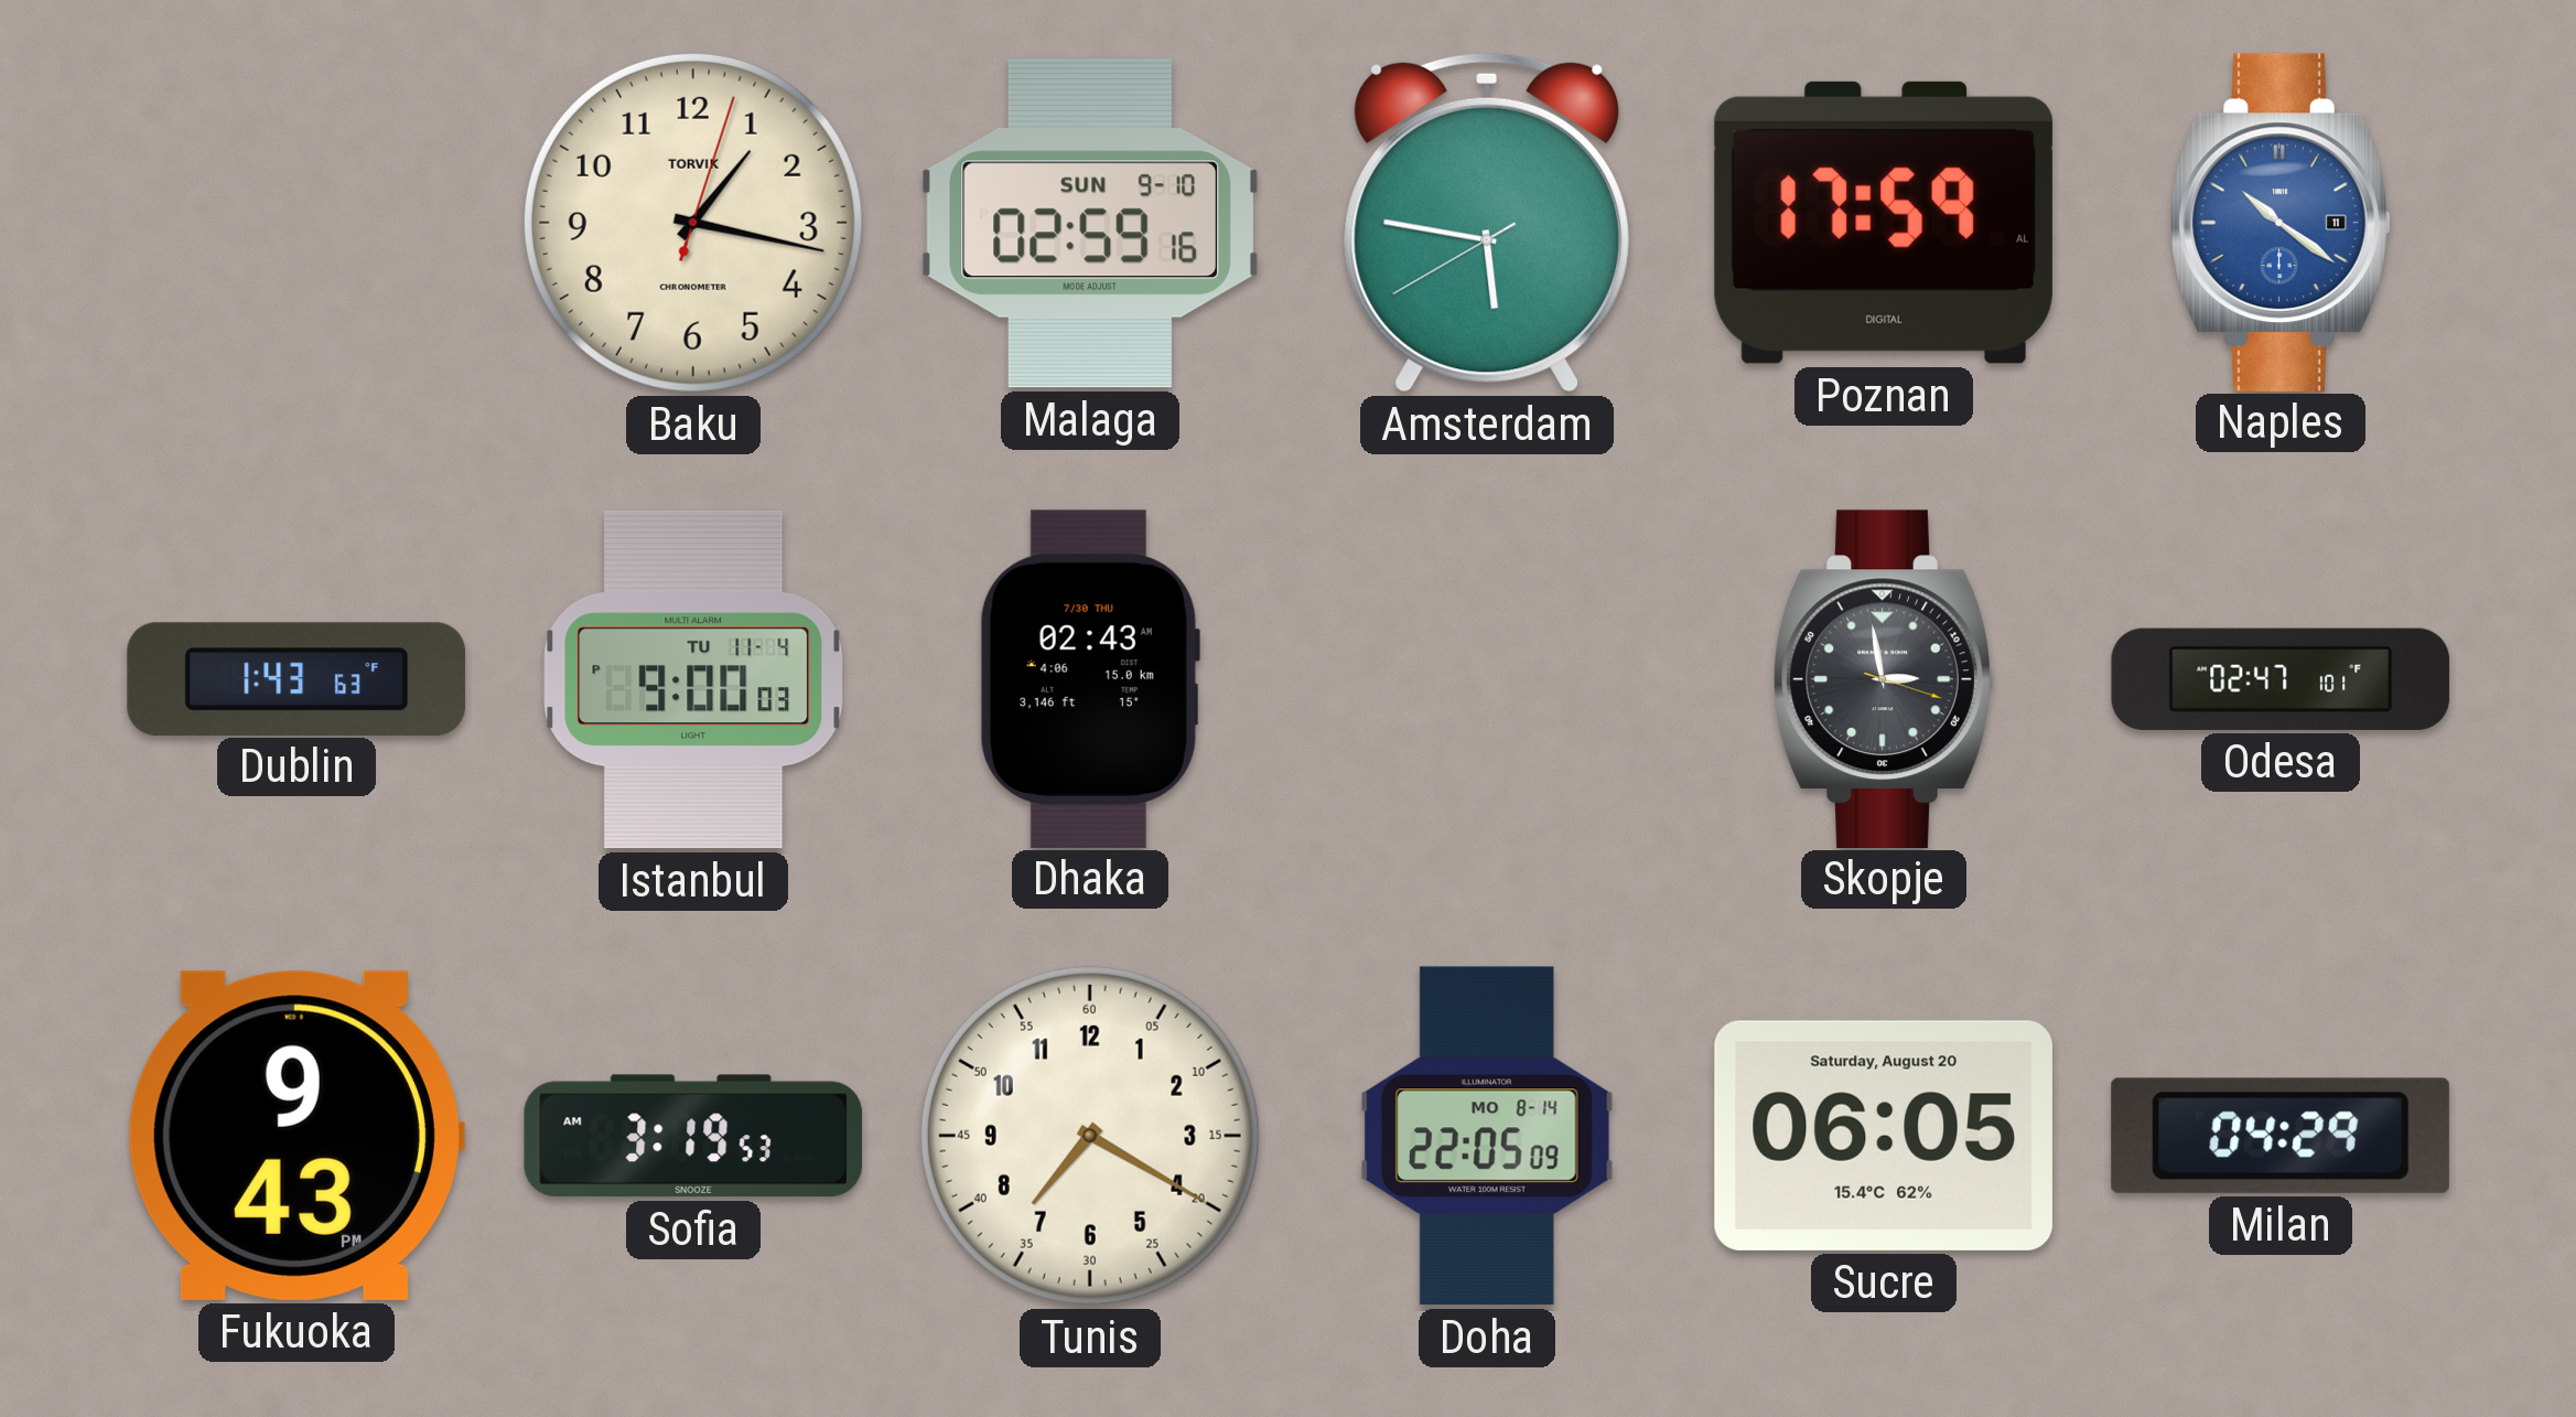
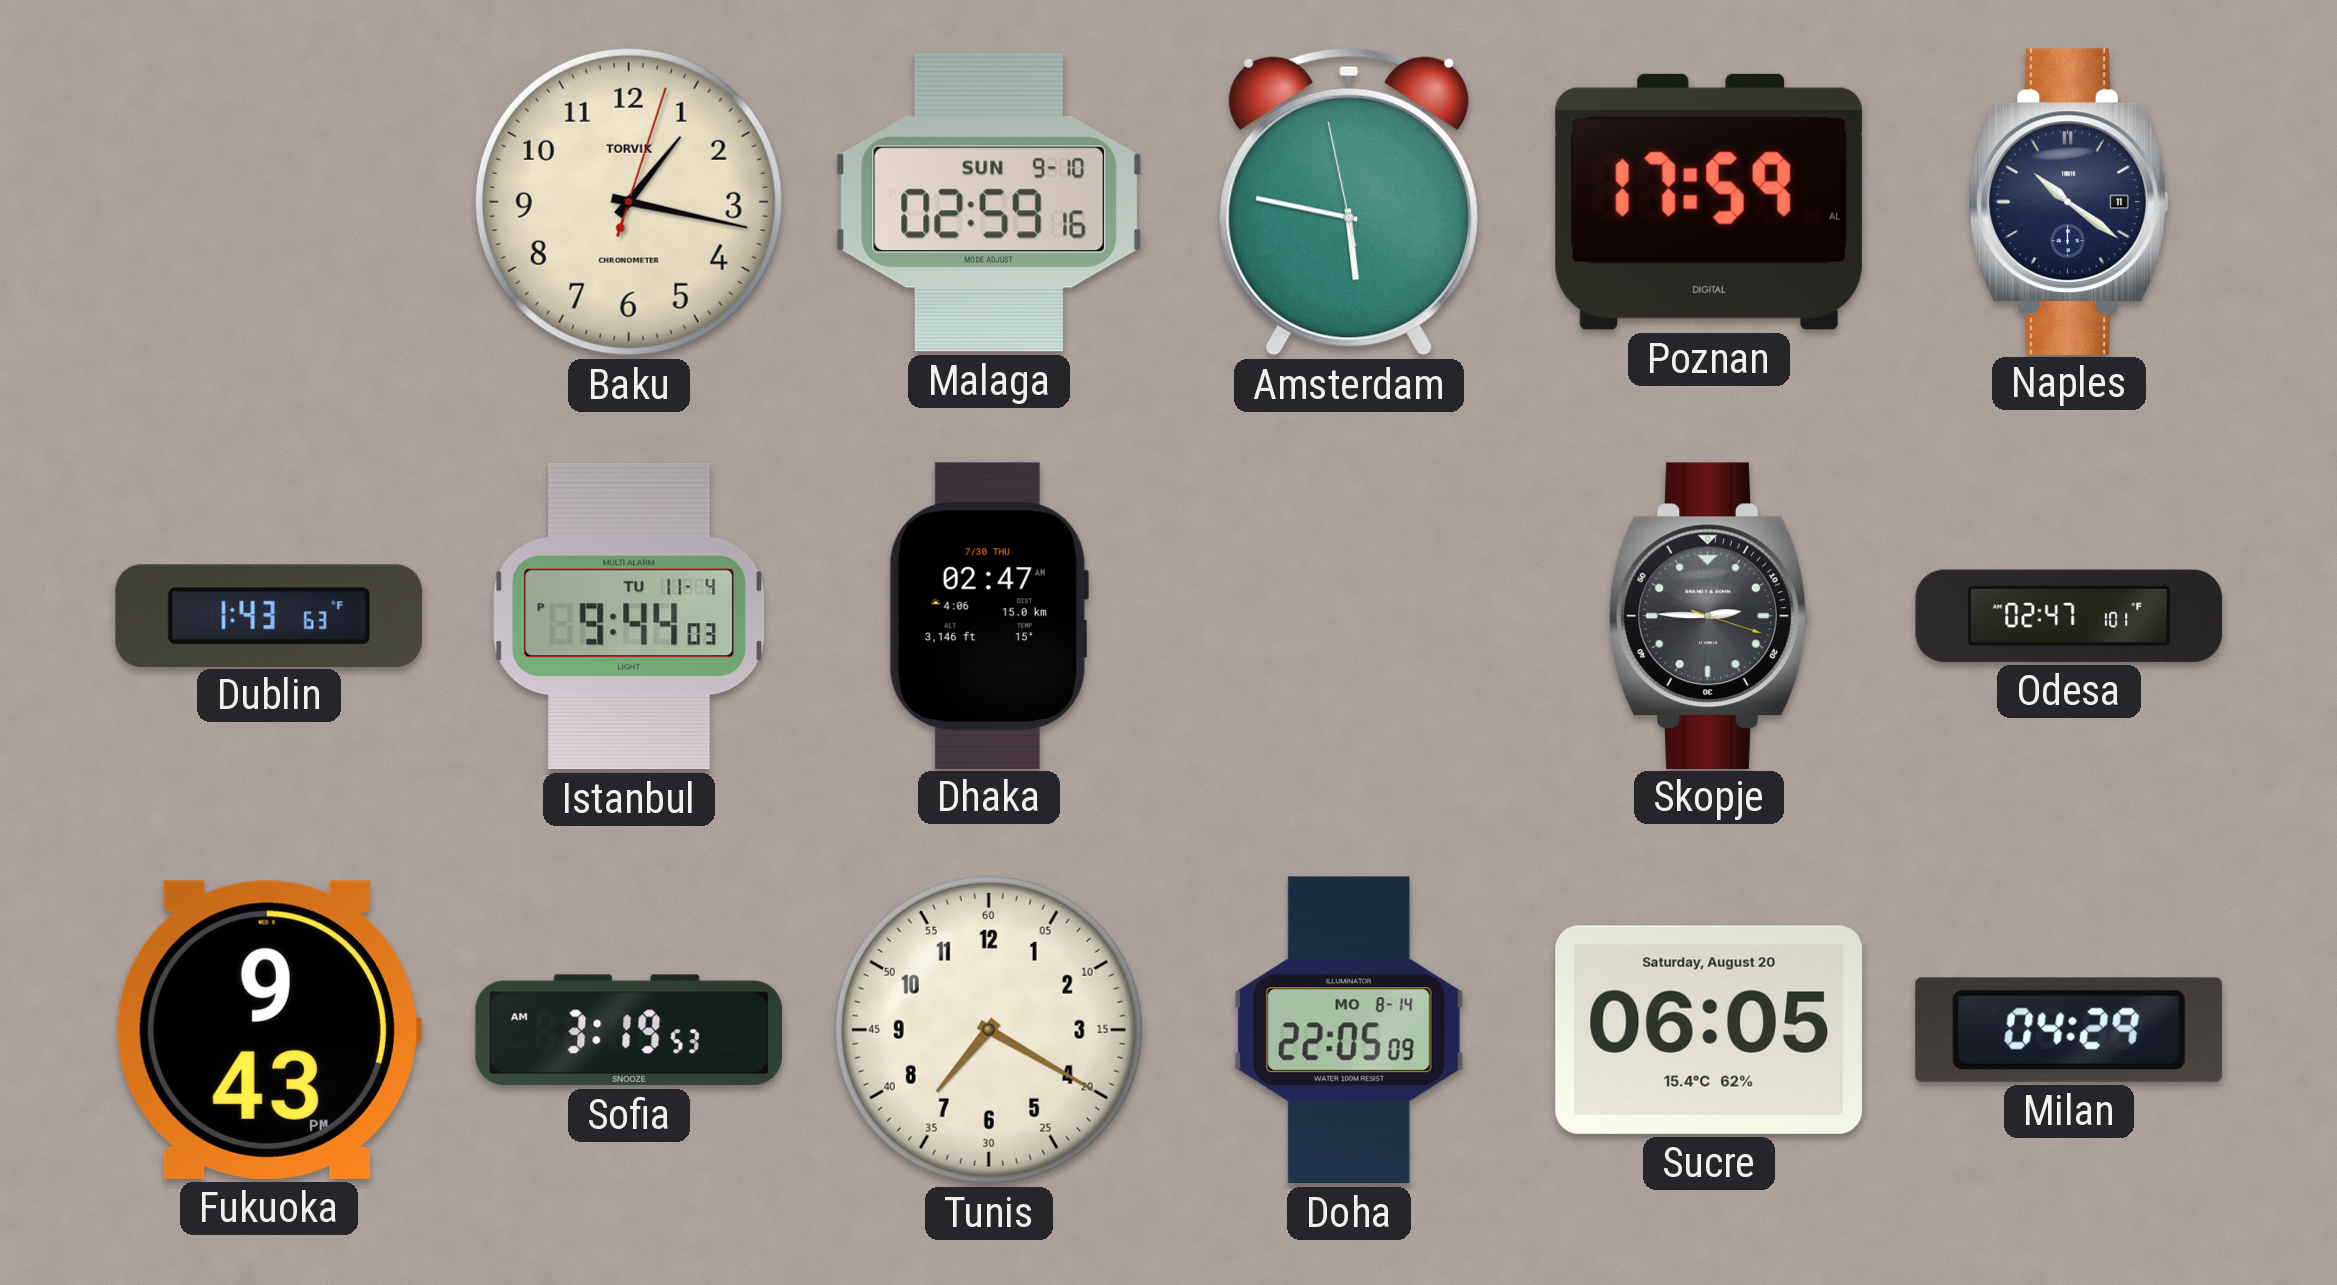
Amsterdam: 5:46:40 -> 5:46:58
Naples dial: blue -> navy
Istanbul: 9:00 -> 9:44
Dhaka: 02:43 -> 02:47
Skopje: 2:58 -> 2:45
